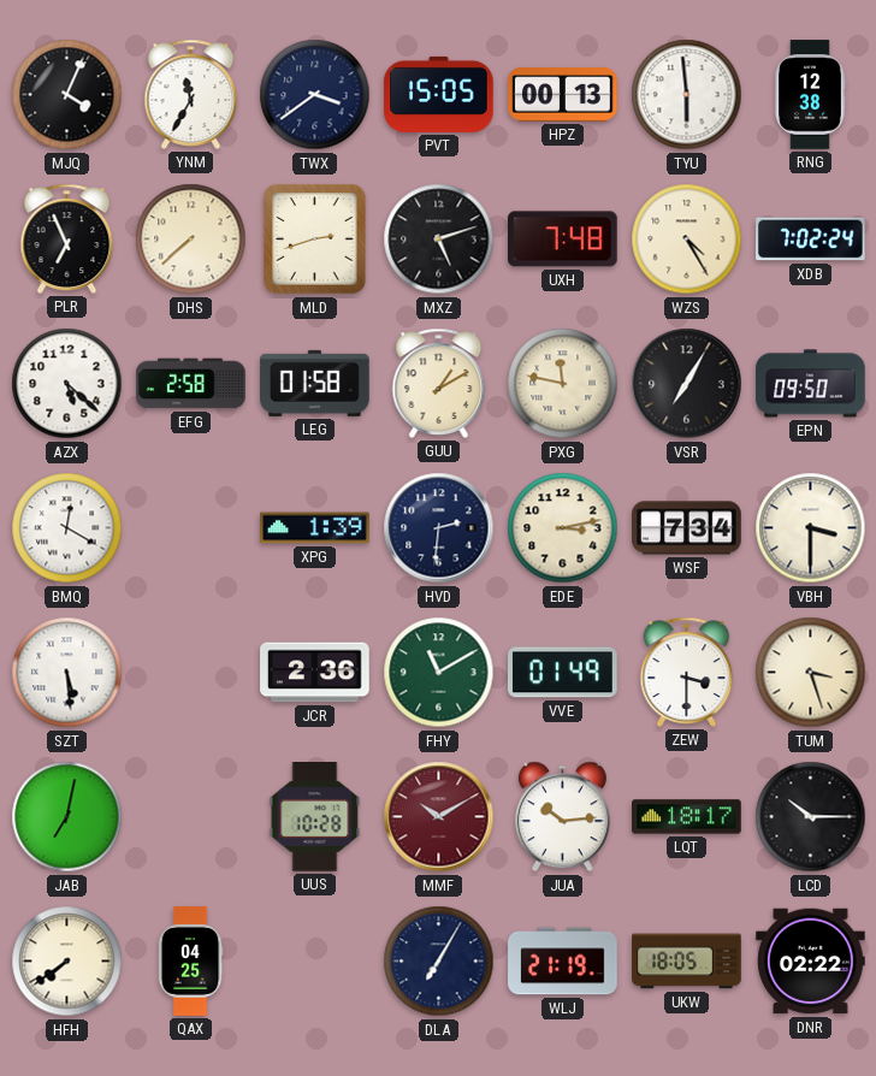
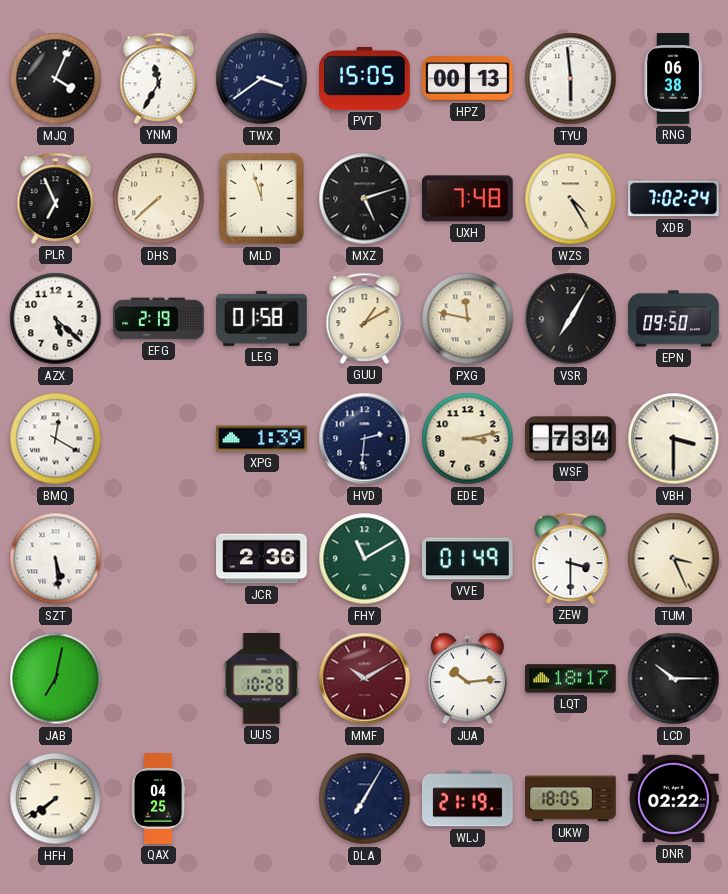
RNG: 12:38 -> 06:38
MLD: 2:42 -> 11:57
EFG: 2:58 -> 2:19
TUM: 3:27 -> 3:26
